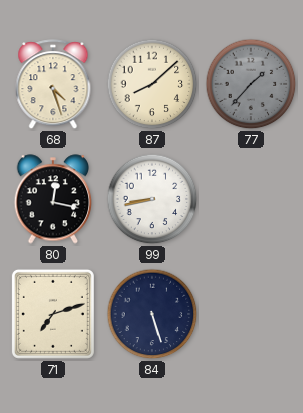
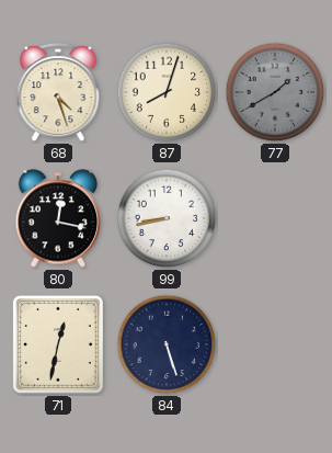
87: 8:08 -> 8:03
77: 1:37 -> 1:40
71: 7:12 -> 12:32
